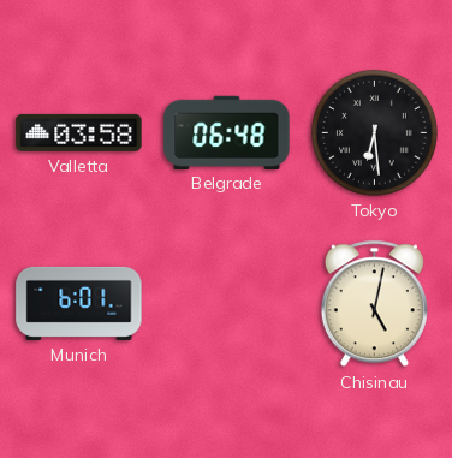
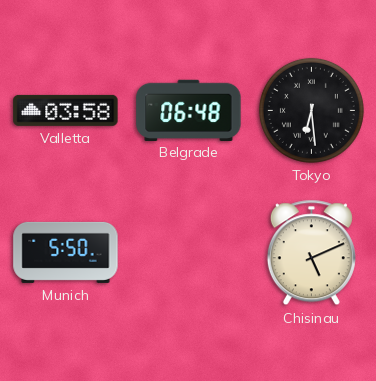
Munich: 6:01 -> 5:50
Chisinau: 5:02 -> 5:11
